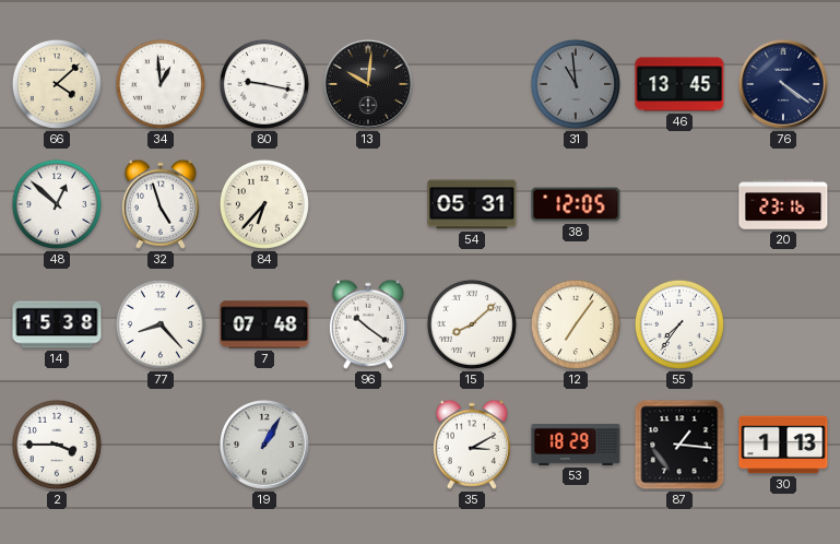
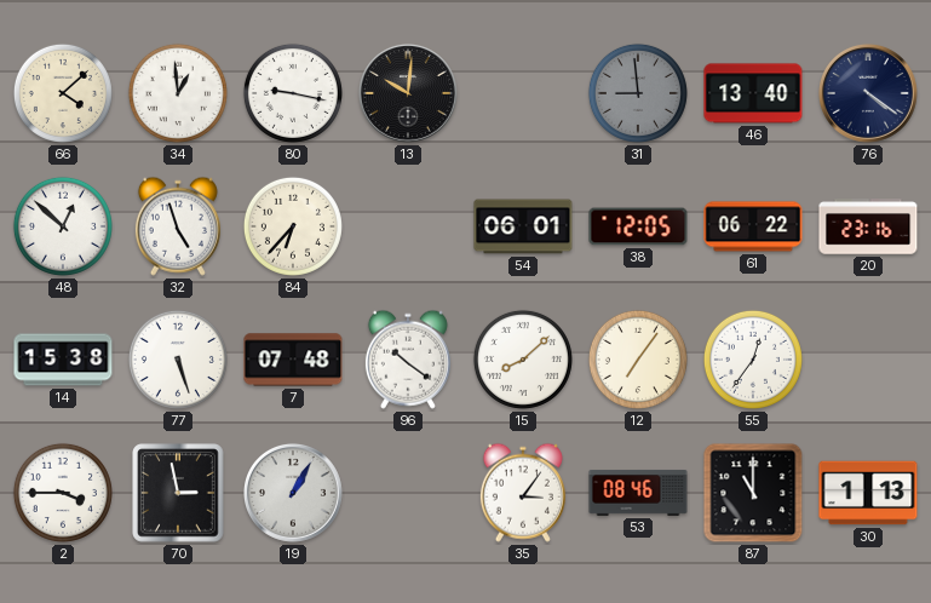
31: 10:59 -> 8:59
46: 13:45 -> 13:40
54: 05:31 -> 06:01
61: none -> 06:22
77: 8:23 -> 5:27
55: 7:36 -> 12:36
70: none -> 2:58
35: 3:10 -> 3:06
53: 18:29 -> 08:46
87: 1:16 -> 11:00
